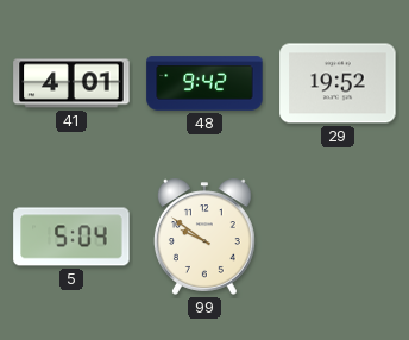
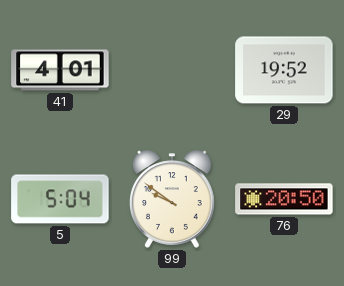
48: 9:42 -> none
76: none -> 20:50
